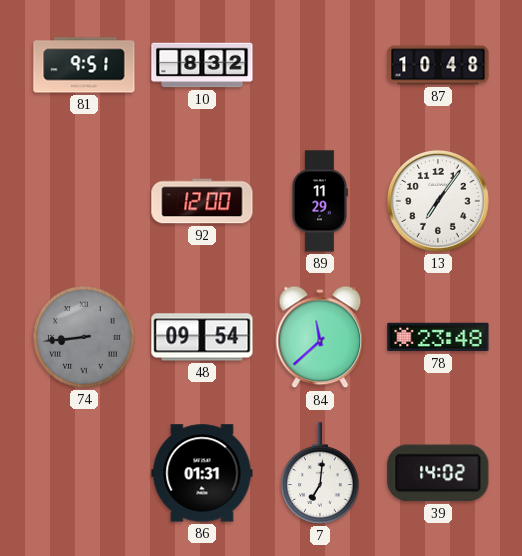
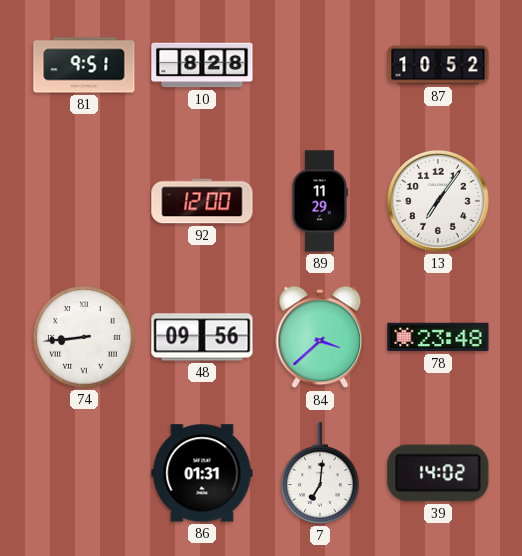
10: 8:32 -> 8:28
87: 10:48 -> 10:52
74 dial: grey -> white
48: 09:54 -> 09:56
84: 11:38 -> 3:38
